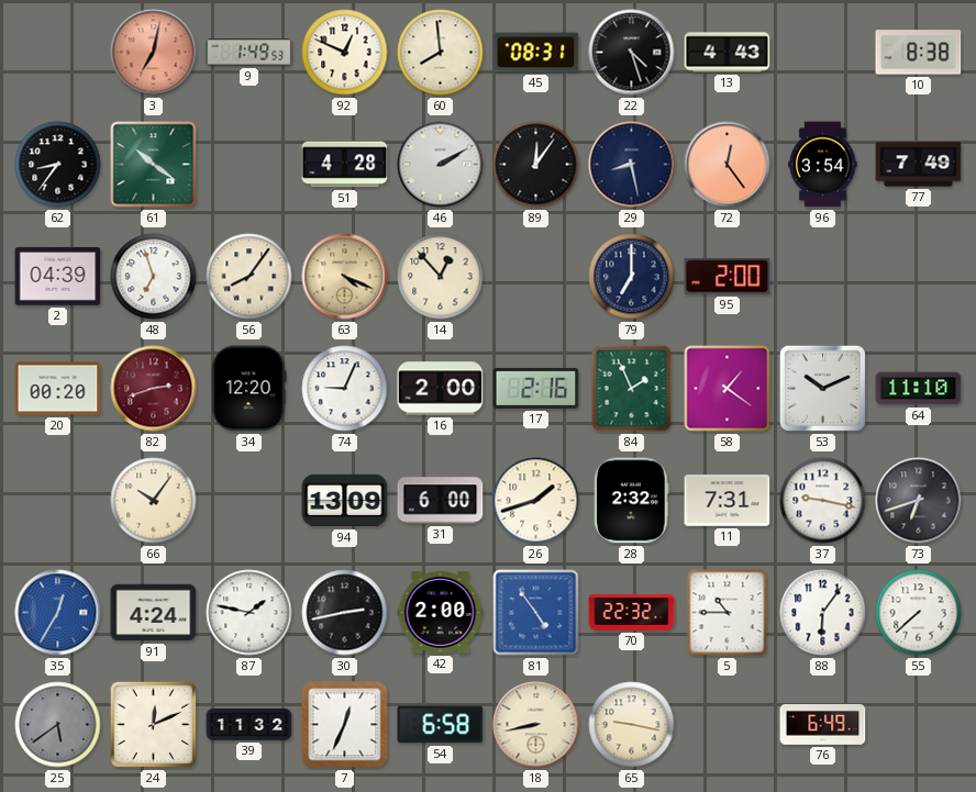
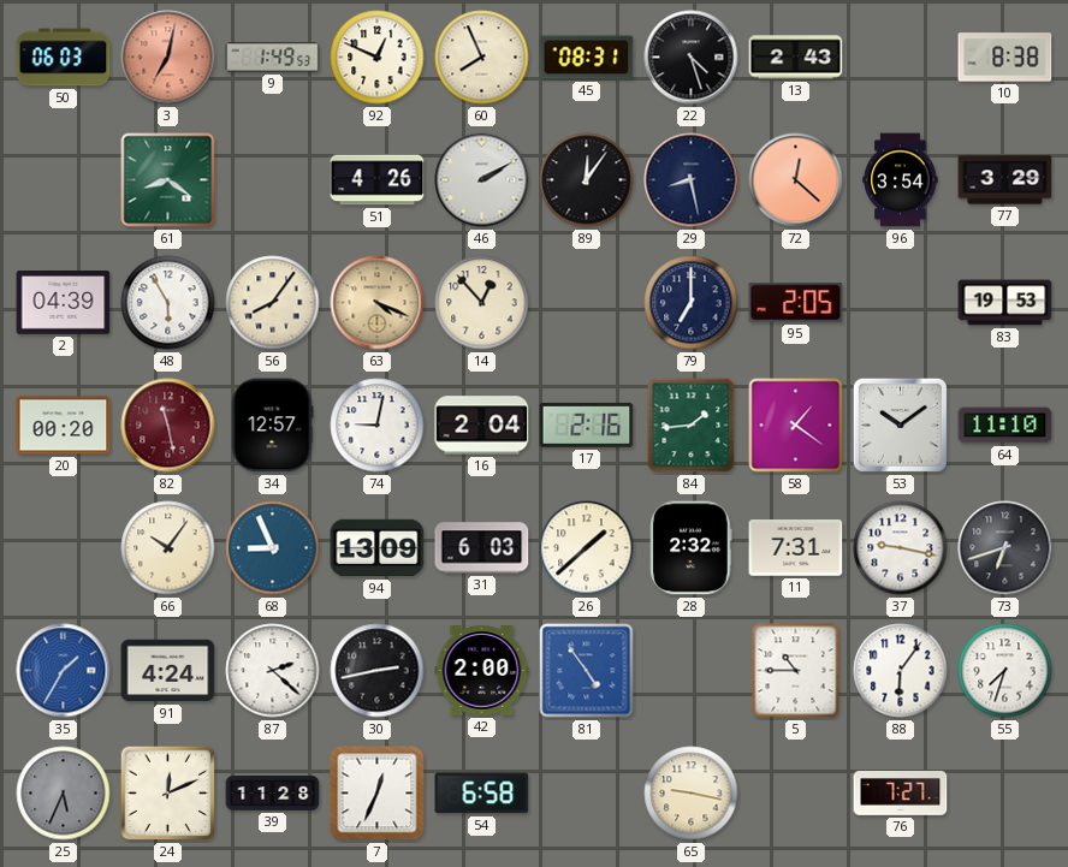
50: none -> 06:03
60: 7:59 -> 7:56
13: 4:43 -> 2:43
62: 8:36 -> none
61: 10:21 -> 8:21
51: 4:28 -> 4:26
72: 12:24 -> 12:22
77: 7:49 -> 3:29
48: 6:57 -> 5:55
95: 2:00 -> 2:05
83: none -> 19:53
82: 2:42 -> 11:28
34: 12:20 -> 12:57
74: 9:04 -> 9:02
16: 2:00 -> 2:04
84: 1:56 -> 1:44
53: 10:11 -> 10:09
68: none -> 8:56
31: 6:00 -> 6:03
26: 1:42 -> 1:38
35: 12:35 -> 1:35
87: 1:47 -> 2:22
70: 22:32 -> none
55: 7:38 -> 7:33
25: 5:39 -> 5:34
39: 11:32 -> 11:28
18: 8:43 -> none
76: 6:49 -> 7:27
